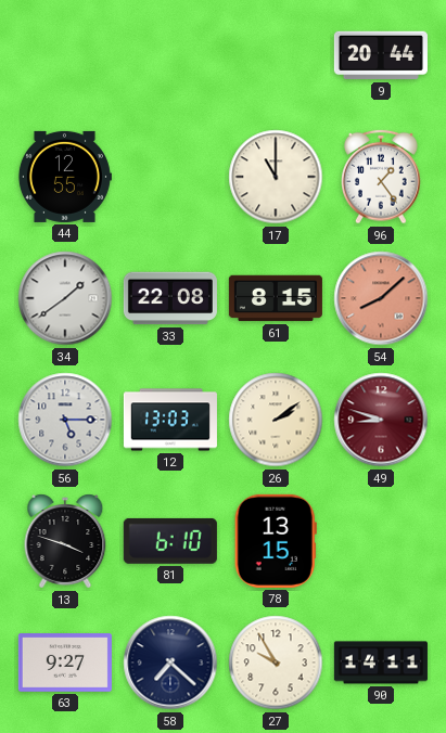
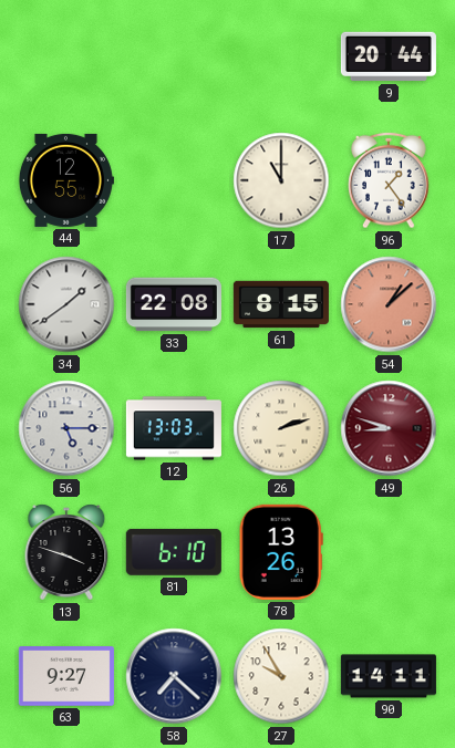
54: 8:08 -> 1:08
26: 2:09 -> 2:12
78: 13:15 -> 13:26
